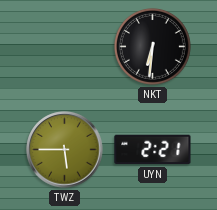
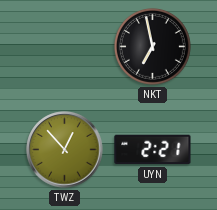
NKT: 6:31 -> 6:58
TWZ: 5:45 -> 12:53
